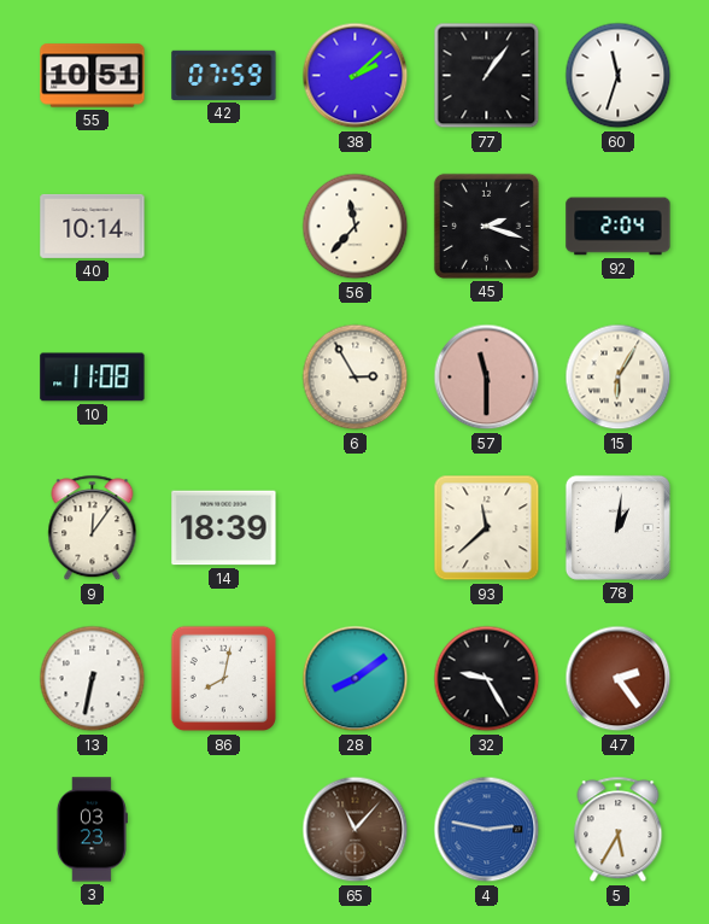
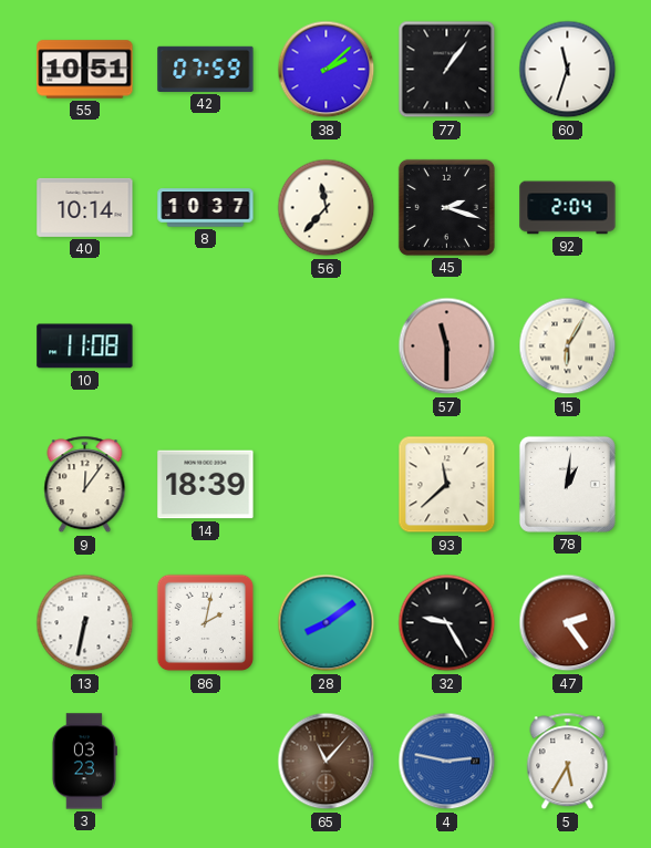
8: none -> 10:37
6: 2:55 -> none
86: 8:02 -> 2:02
